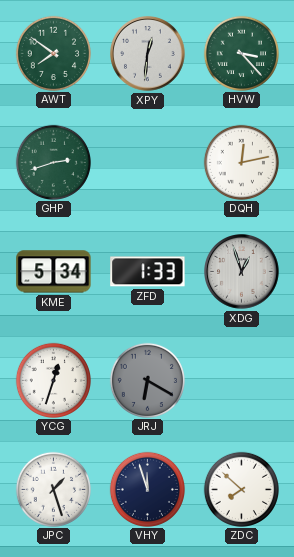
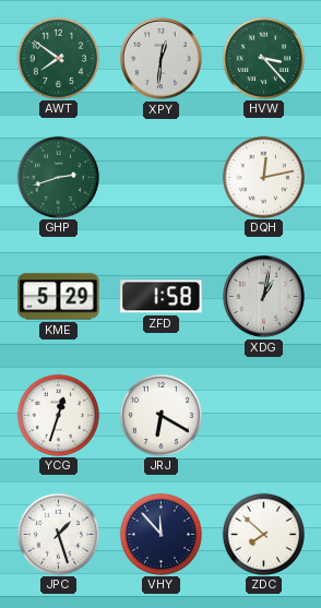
KME: 5:34 -> 5:29
ZFD: 1:33 -> 1:58
XDG: 12:57 -> 1:02
JRJ dial: grey -> white
VHY: 11:57 -> 11:53
